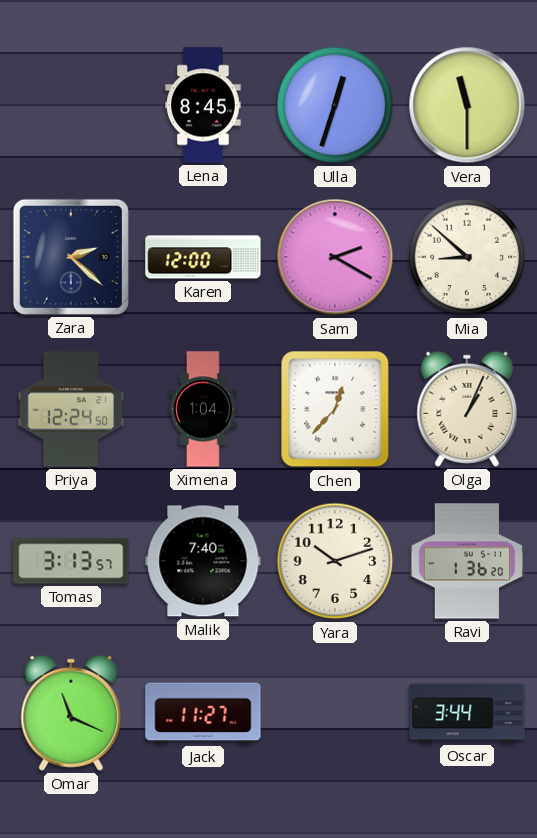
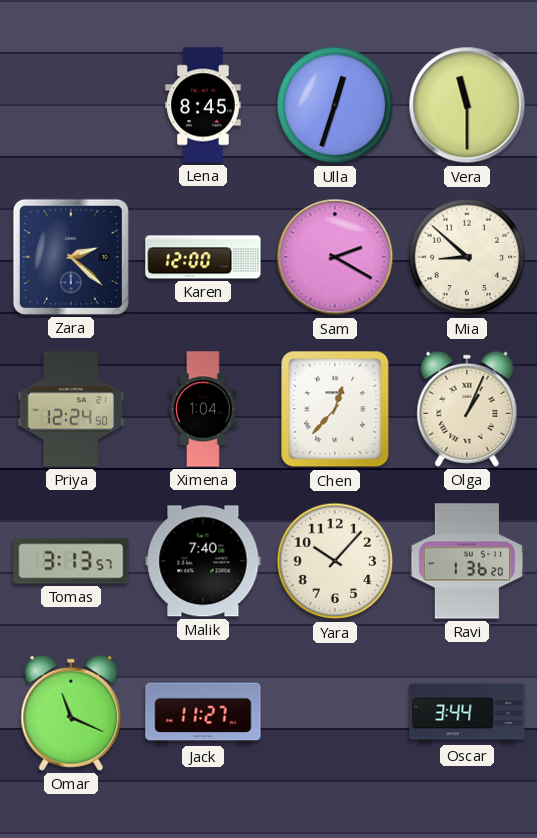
Yara: 10:12 -> 10:07
